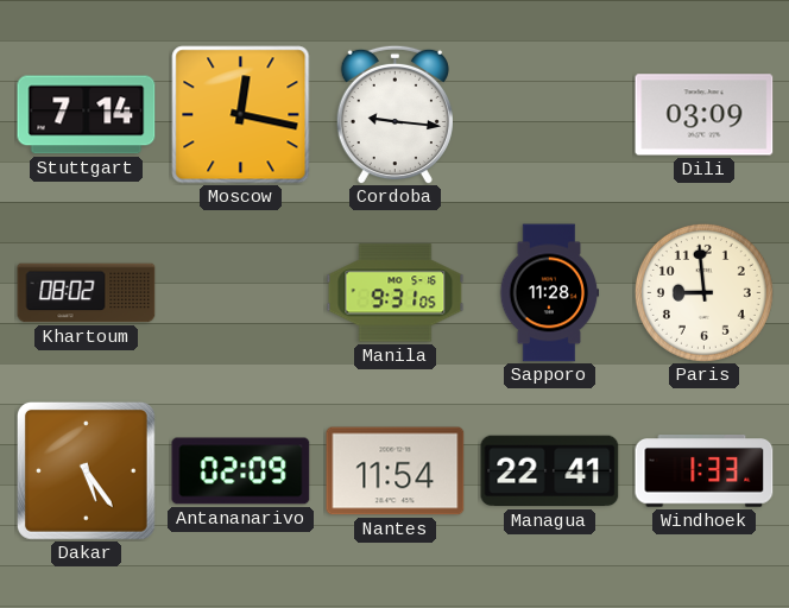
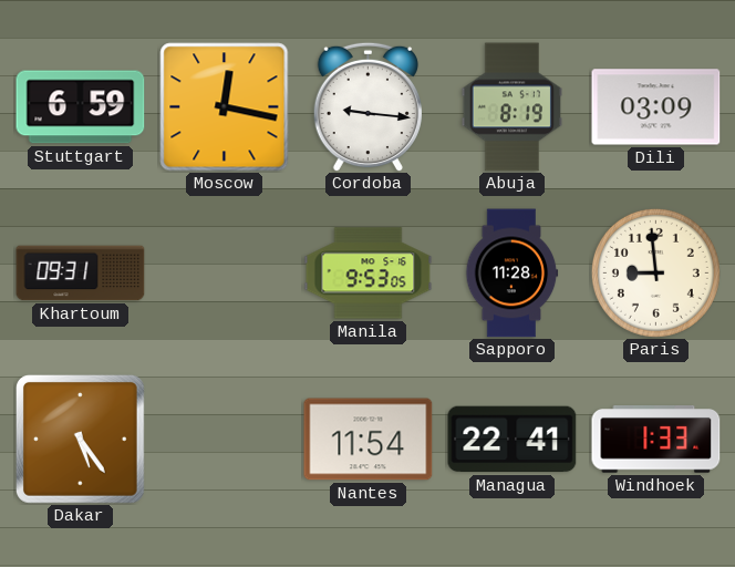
Stuttgart: 7:14 -> 6:59
Abuja: none -> 8:19
Khartoum: 08:02 -> 09:31
Manila: 9:31 -> 9:53
Antananarivo: 02:09 -> none
